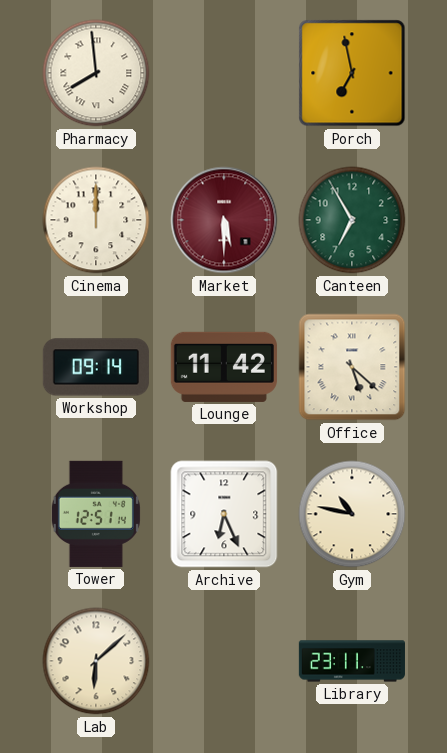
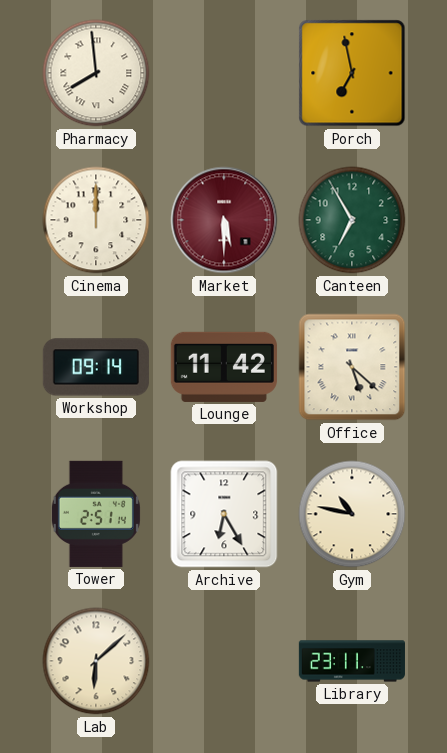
Tower: 12:51 -> 2:51
Archive: 6:26 -> 6:25
